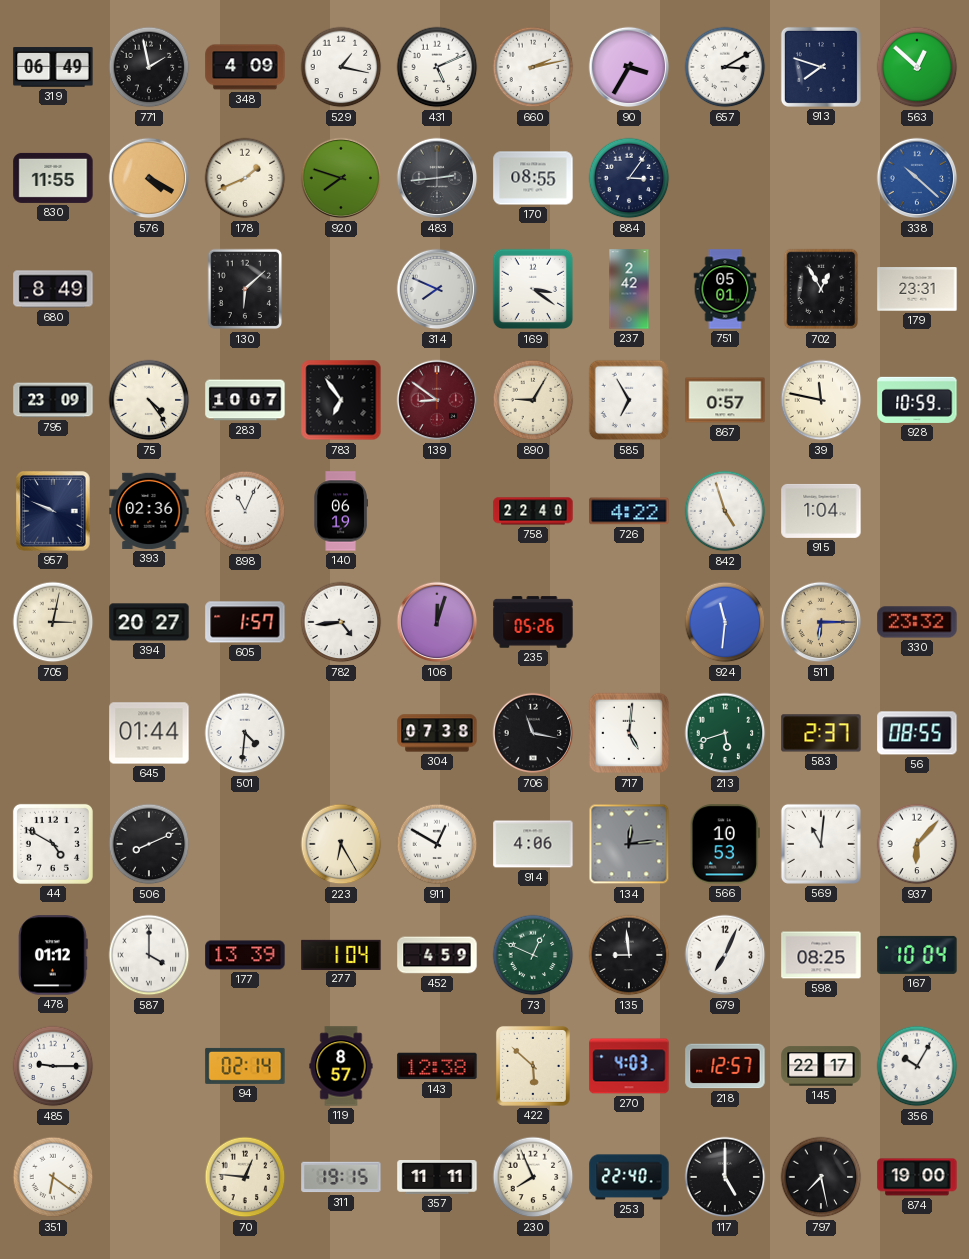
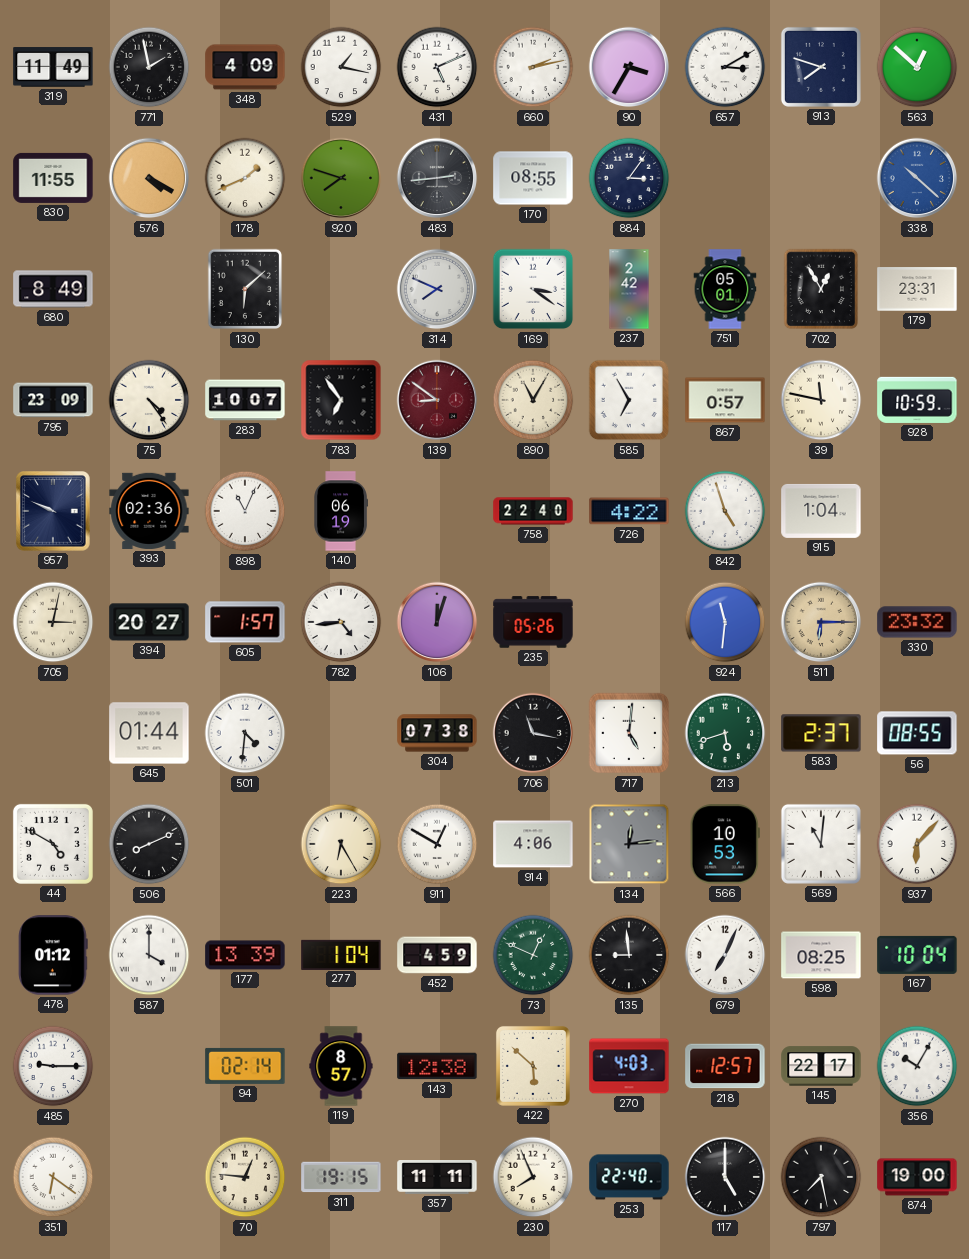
319: 06:49 -> 11:49
890: 9:05 -> 11:05
